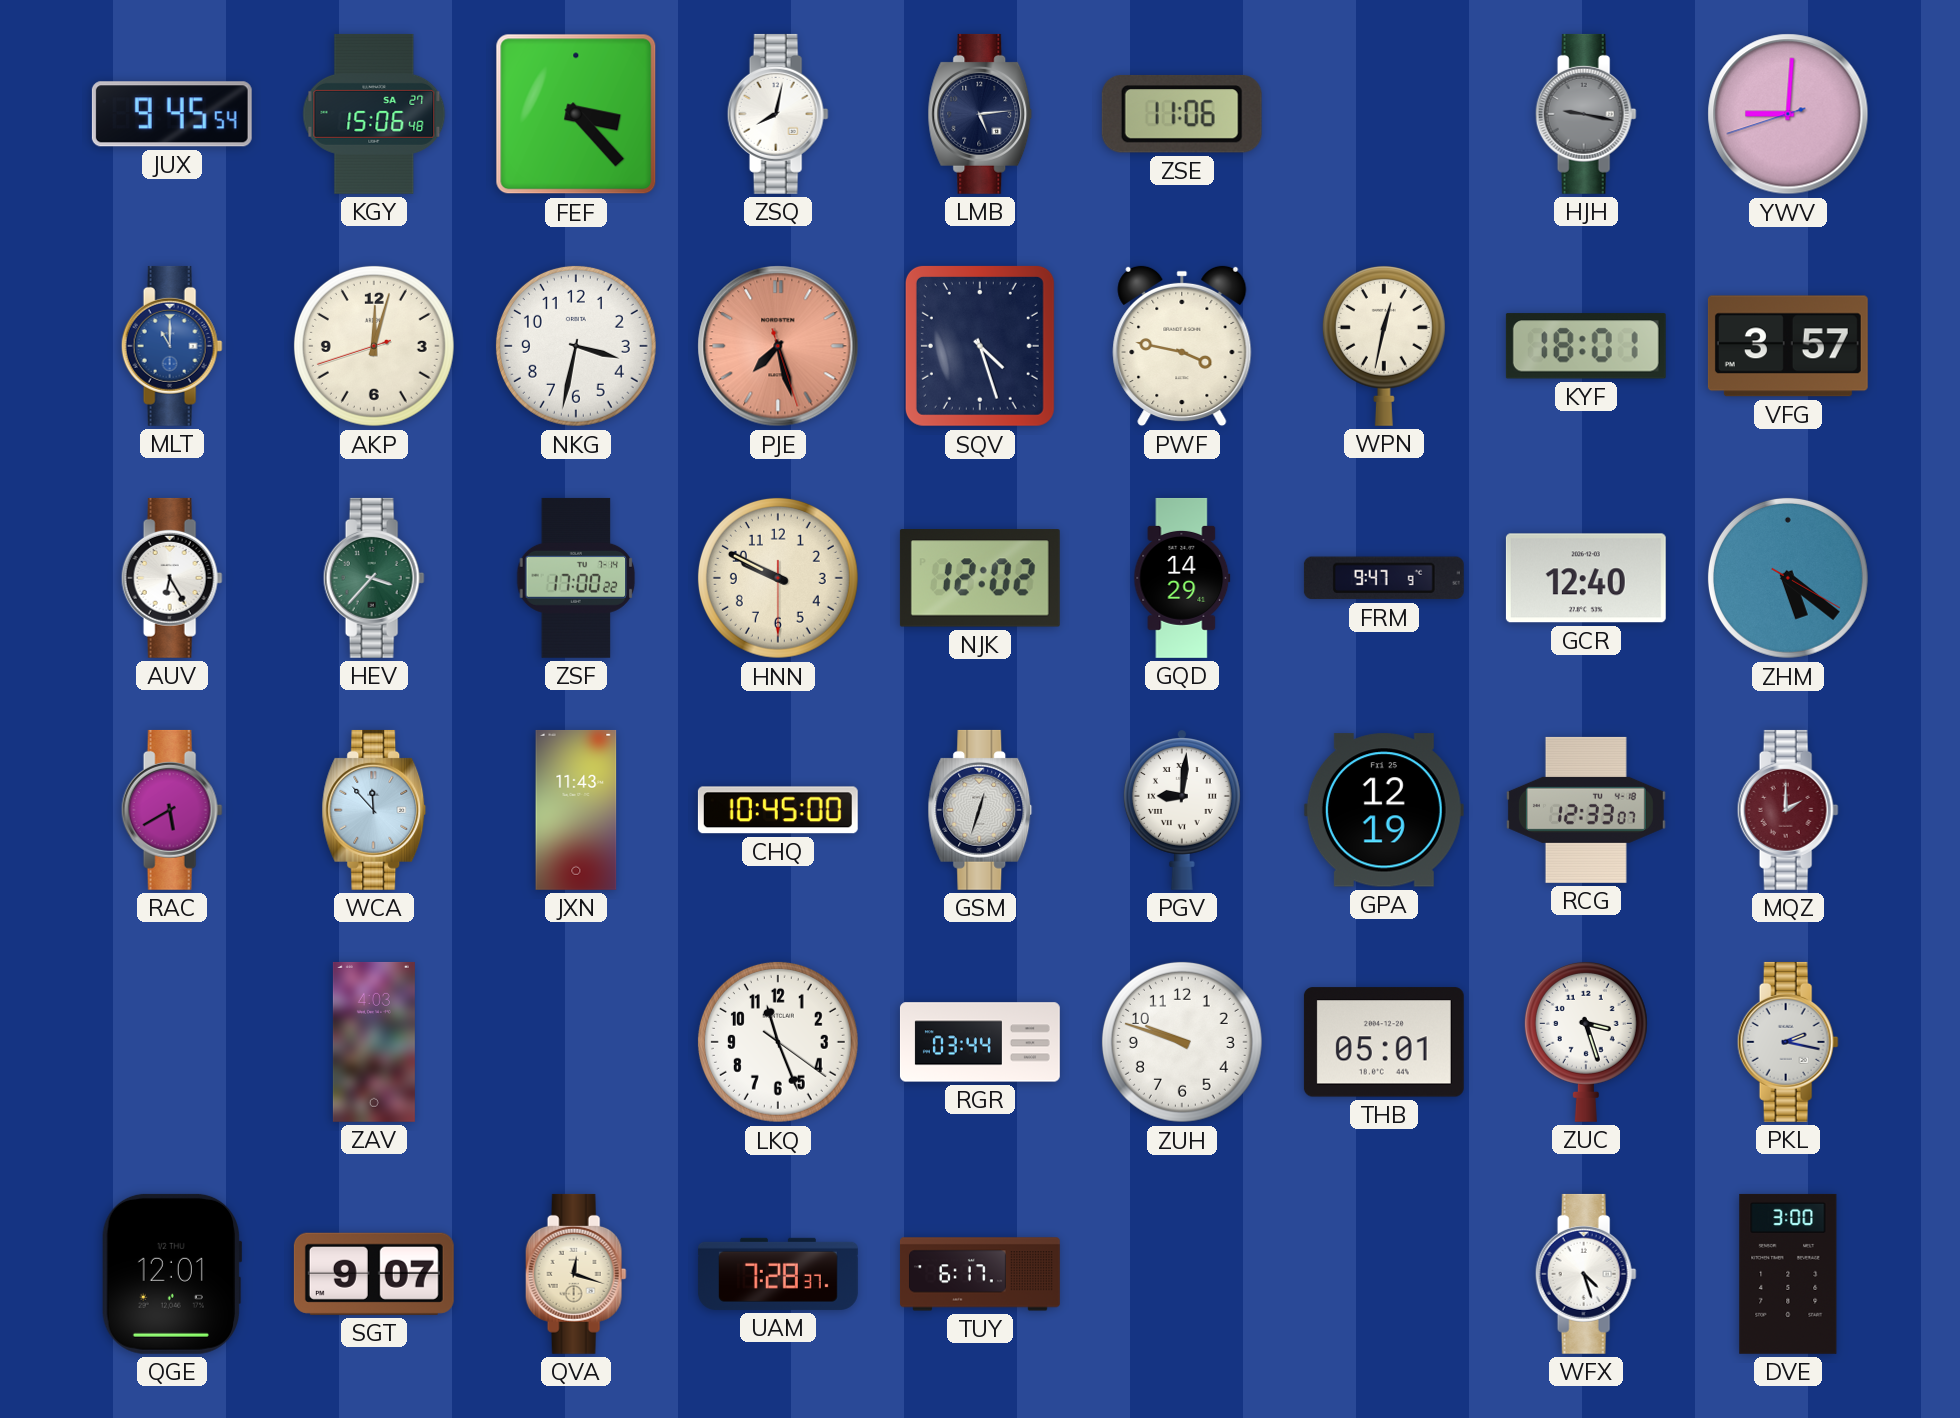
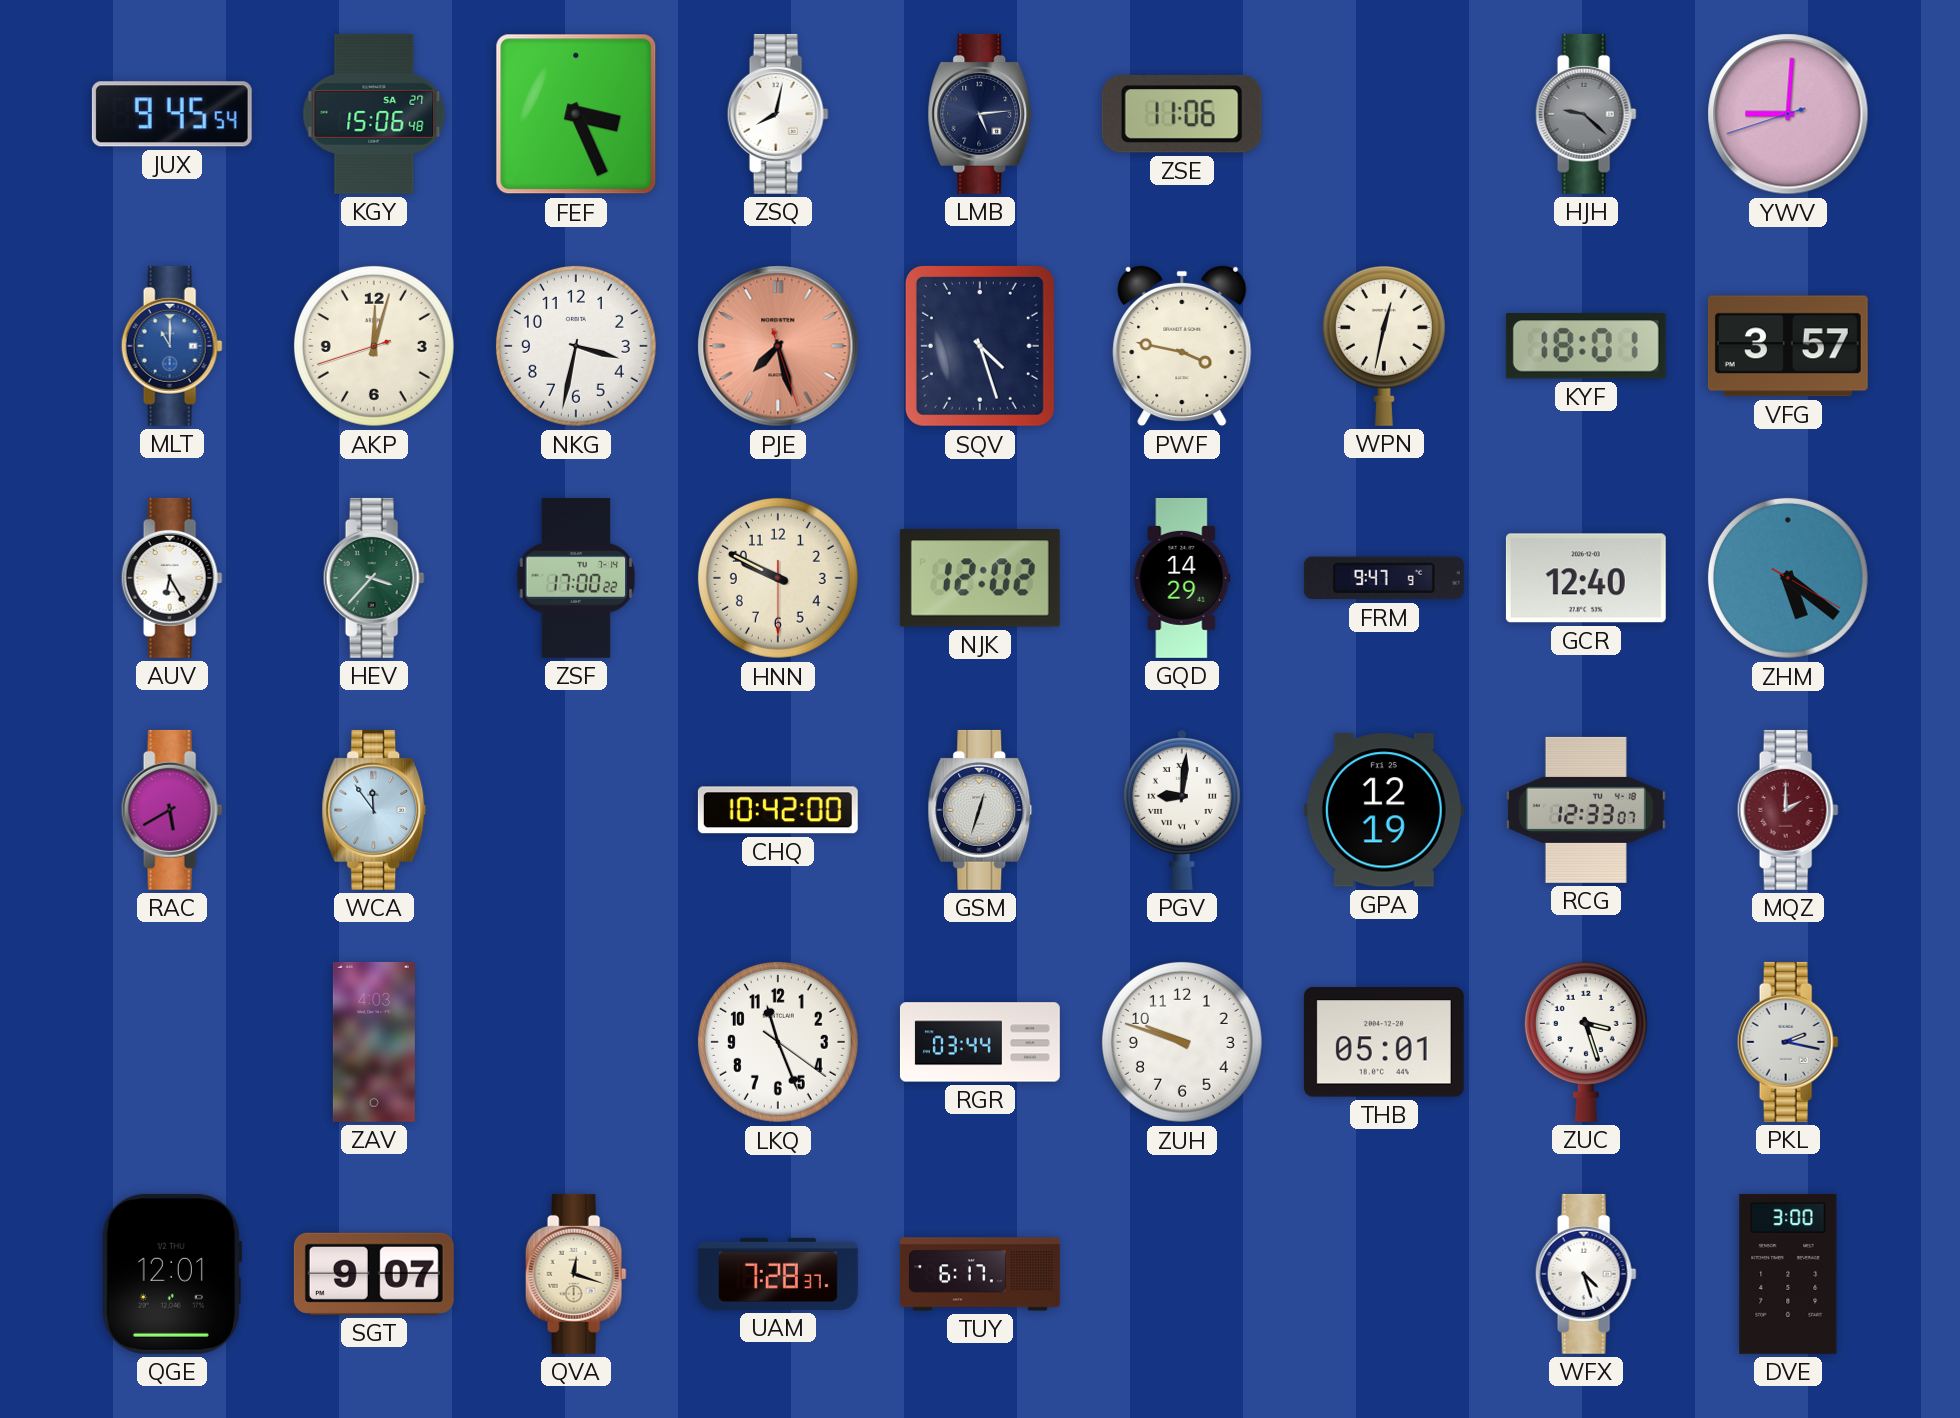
FEF: 3:23 -> 3:26
HJH: 9:17 -> 9:22
WCA: 11:53 -> 11:54
JXN: 11:43 -> none
CHQ: 10:45 -> 10:42
